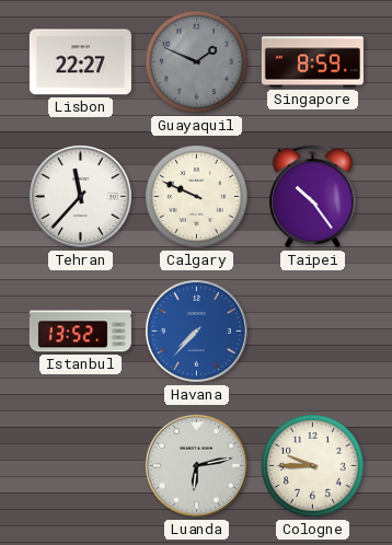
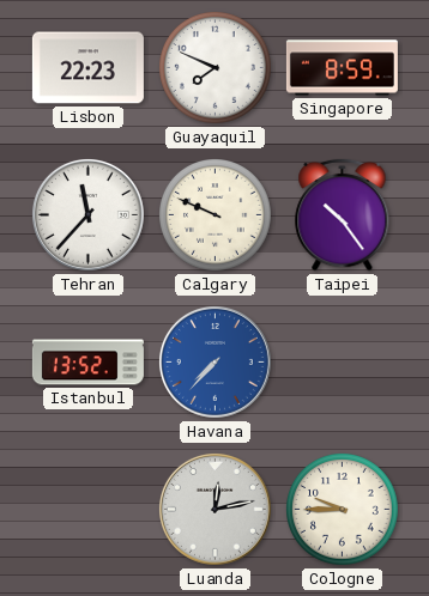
Lisbon: 22:27 -> 22:23
Guayaquil: 1:49 -> 7:49
Guayaquil dial: grey -> white
Luanda: 6:13 -> 12:13
